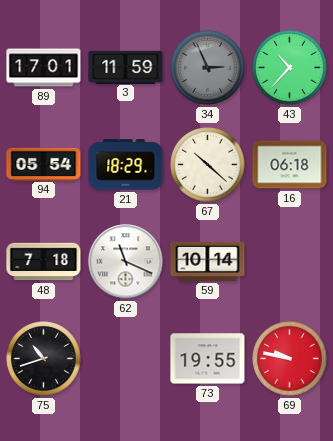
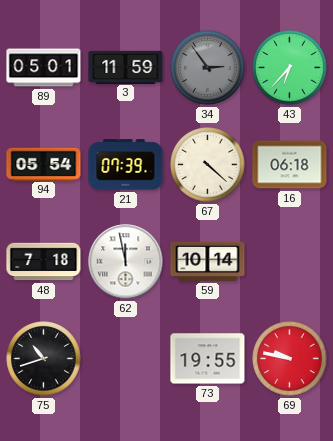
89: 17:01 -> 05:01
34: 2:56 -> 2:54
43: 10:37 -> 6:37
21: 18:29 -> 07:39
67: 10:22 -> 4:22
62: 11:19 -> 11:58
